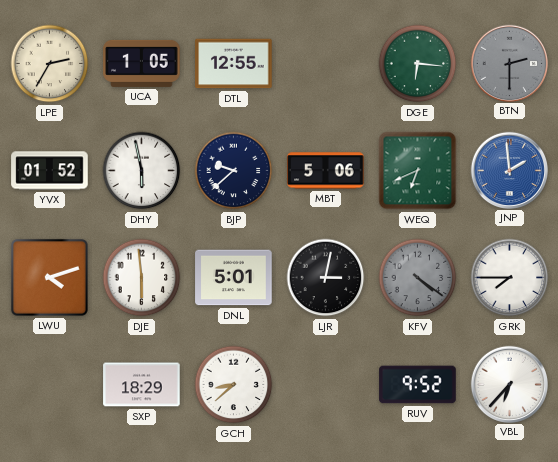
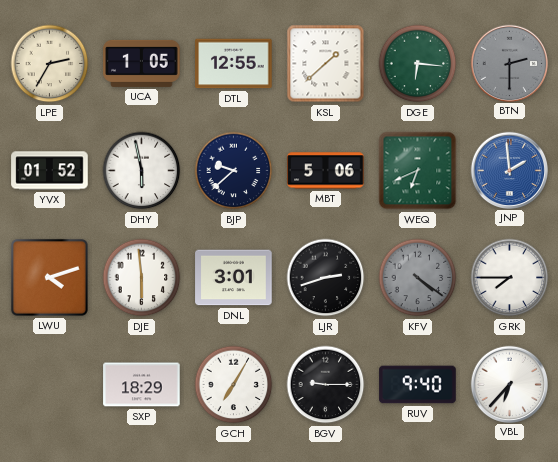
KSL: none -> 1:38
DNL: 5:01 -> 3:01
LJR: 3:02 -> 2:42
GCH: 8:38 -> 7:05
BGV: none -> 9:15
RUV: 9:52 -> 9:40
